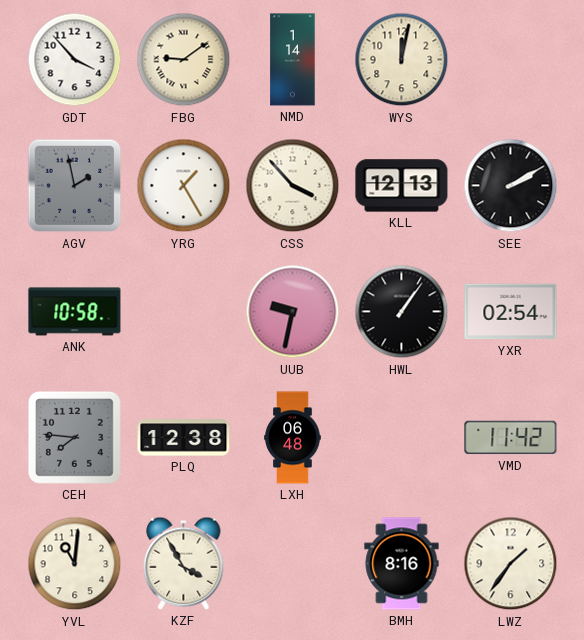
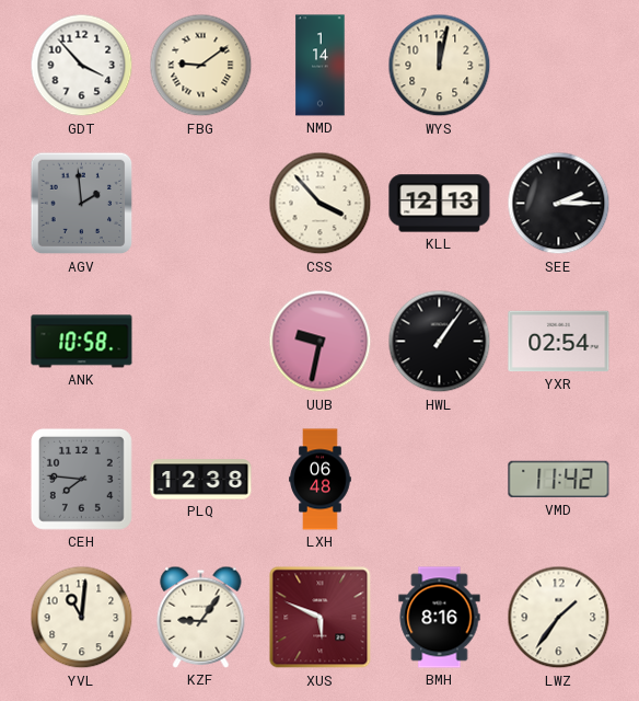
AGV: 1:58 -> 1:59
YRG: 1:25 -> none
SEE: 2:10 -> 2:15
KZF: 3:55 -> 9:06
XUS: none -> 5:49
